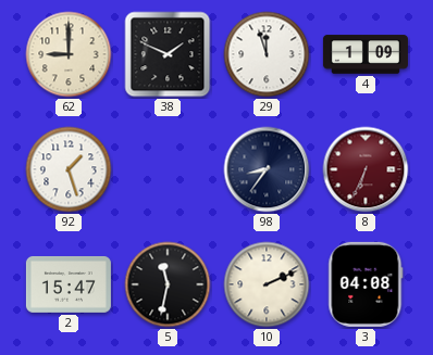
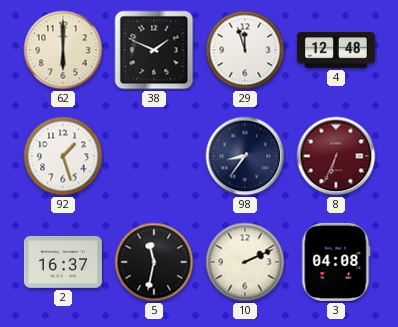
62: 9:00 -> 6:00
4: 1:09 -> 12:48
2: 15:47 -> 16:37
